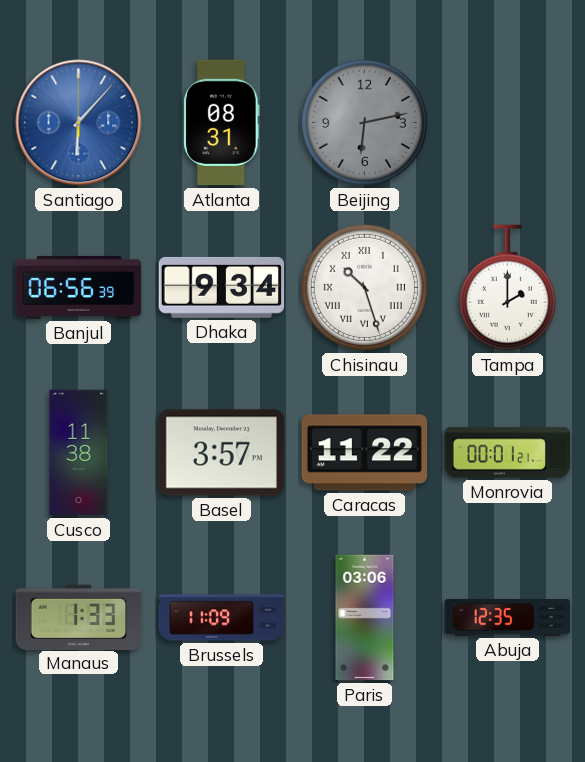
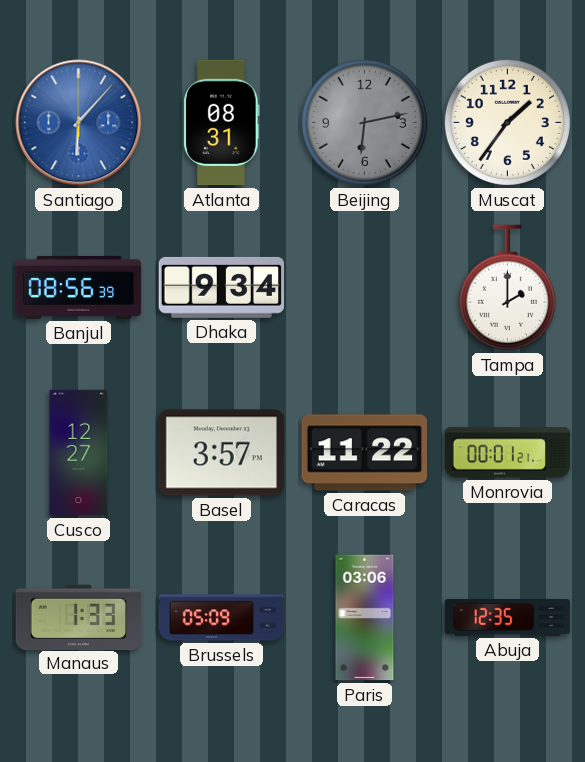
Muscat: none -> 1:36
Banjul: 06:56 -> 08:56
Chisinau: 10:27 -> none
Cusco: 11:38 -> 12:27
Brussels: 11:09 -> 05:09
